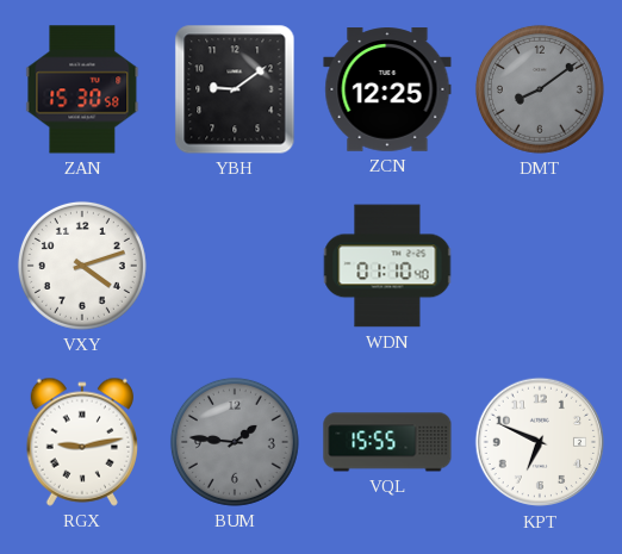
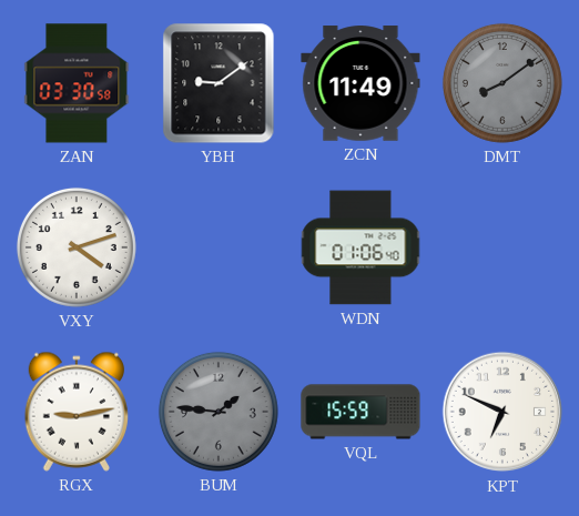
ZAN: 15:30 -> 03:30
ZCN: 12:25 -> 11:49
WDN: 01:10 -> 01:06
VQL: 15:55 -> 15:59
